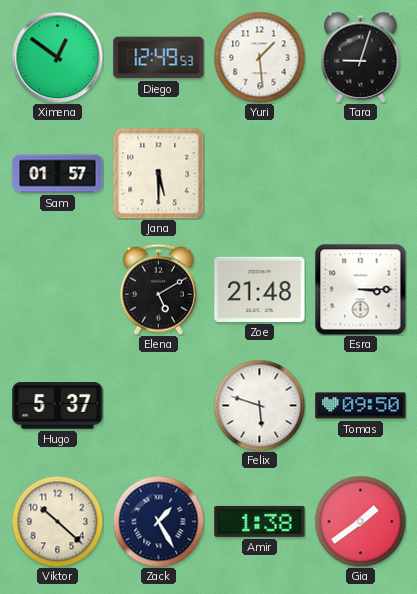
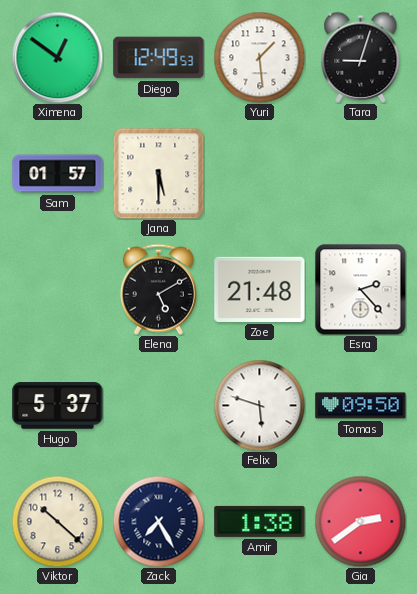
Esra: 3:15 -> 2:23
Zack: 1:25 -> 7:25
Gia: 1:39 -> 2:39
